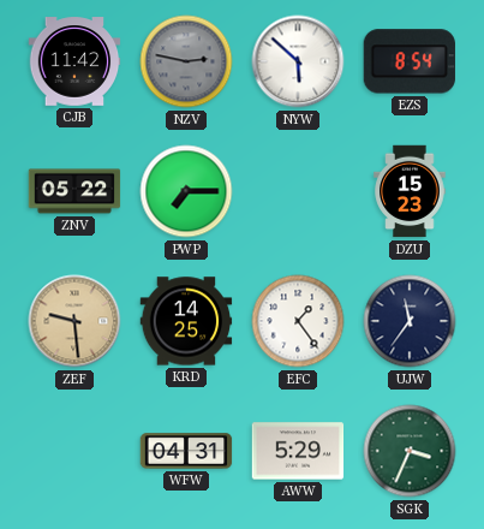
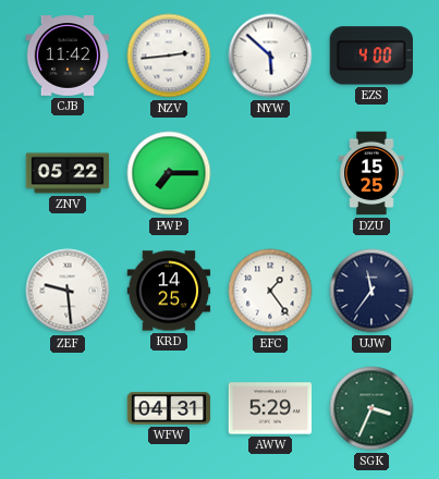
NZV: 2:47 -> 2:44
NZV dial: grey -> white
EZS: 8:54 -> 4:00
DZU: 15:23 -> 15:25
ZEF dial: champagne -> white
